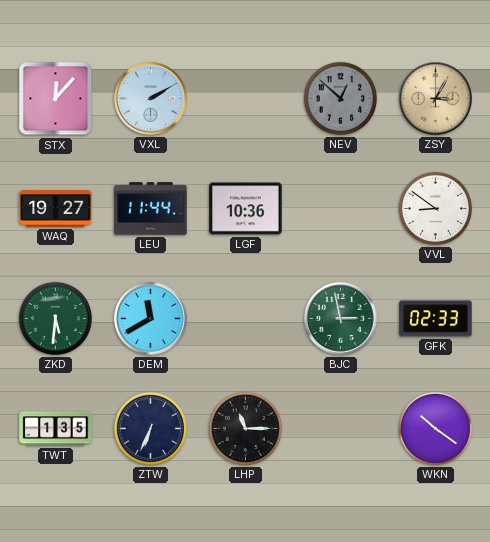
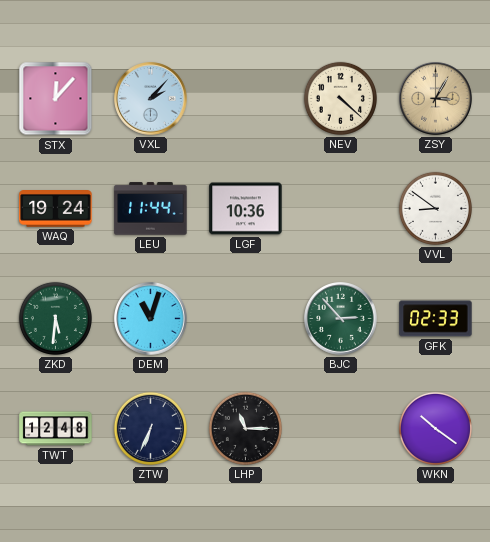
VXL: 2:10 -> 2:07
NEV: 12:52 -> 4:22
NEV dial: grey -> cream
WAQ: 19:27 -> 19:24
DEM: 11:40 -> 11:03
BJC: 2:58 -> 2:53
TWT: 1:35 -> 12:48
